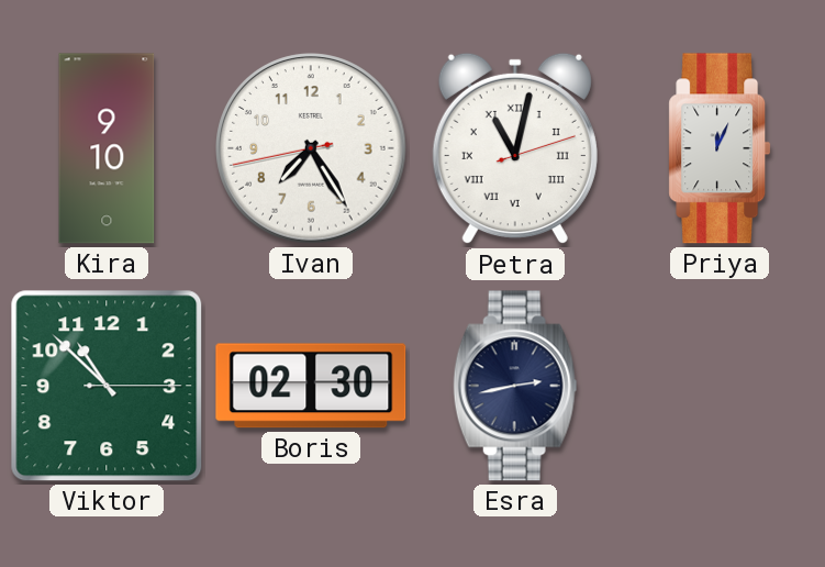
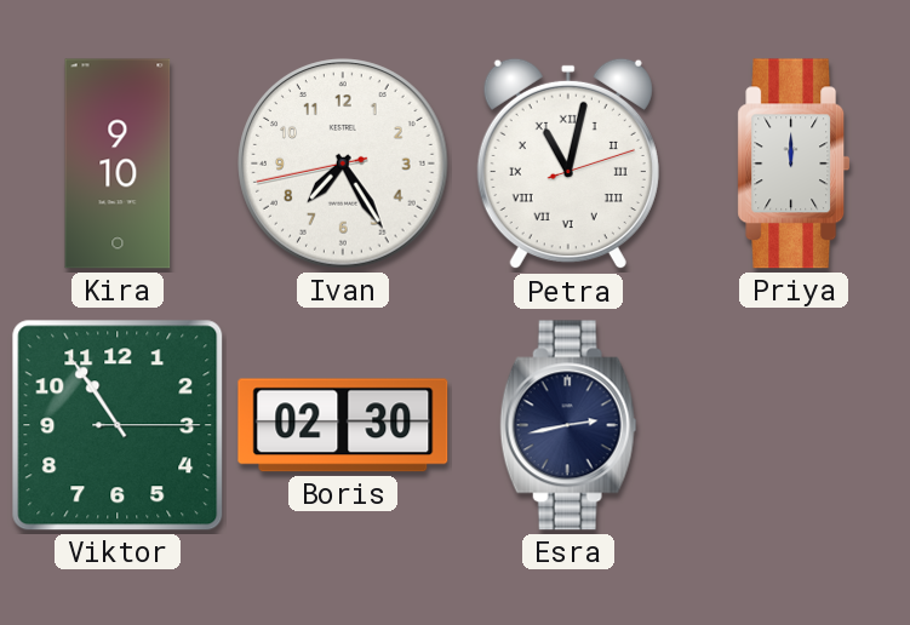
Priya: 12:04 -> 12:00
Viktor: 10:52 -> 10:54
